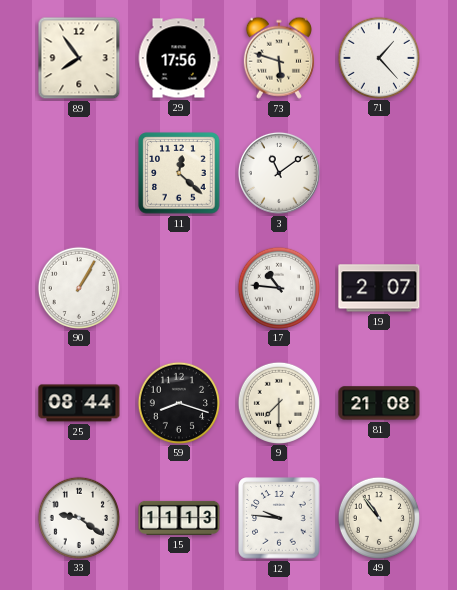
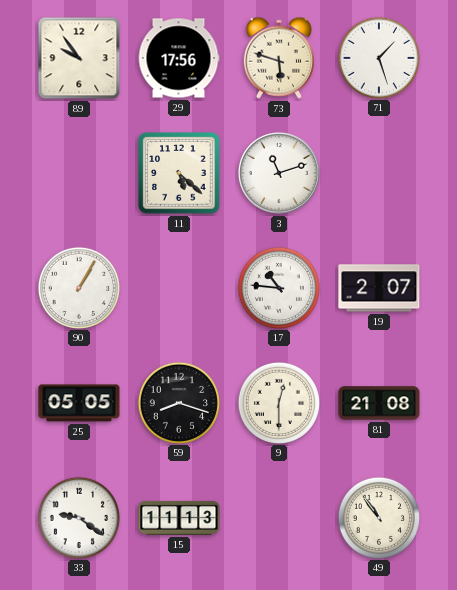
89: 7:54 -> 9:54
71: 1:23 -> 1:27
11: 12:22 -> 5:22
3: 11:09 -> 11:12
25: 08:44 -> 05:05
9: 7:30 -> 12:30
12: 9:46 -> none
